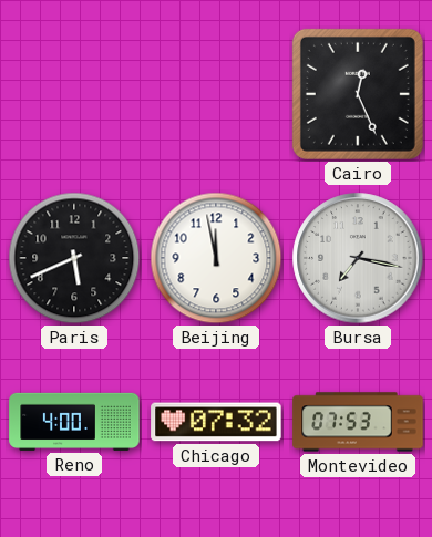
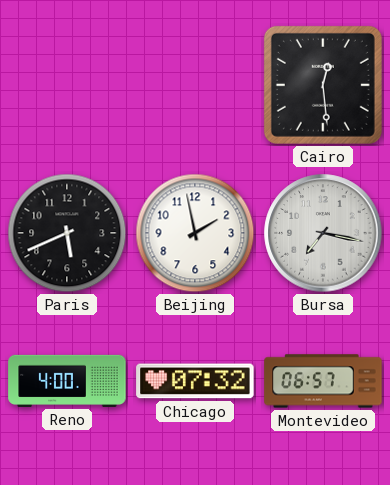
Cairo: 12:26 -> 12:29
Beijing: 11:58 -> 1:58
Montevideo: 07:53 -> 06:57
